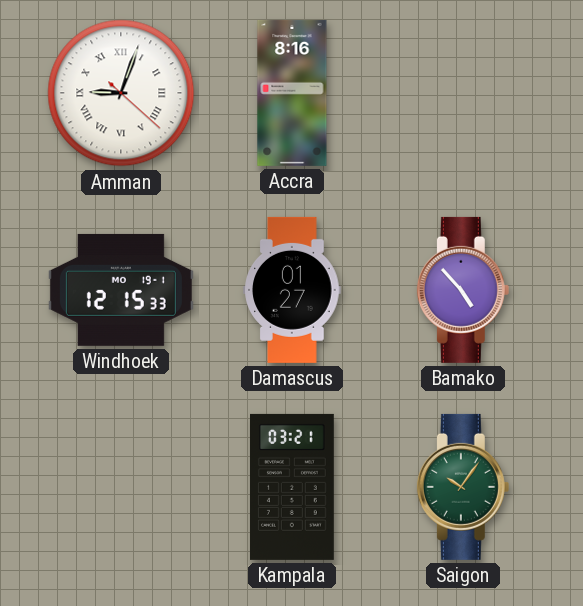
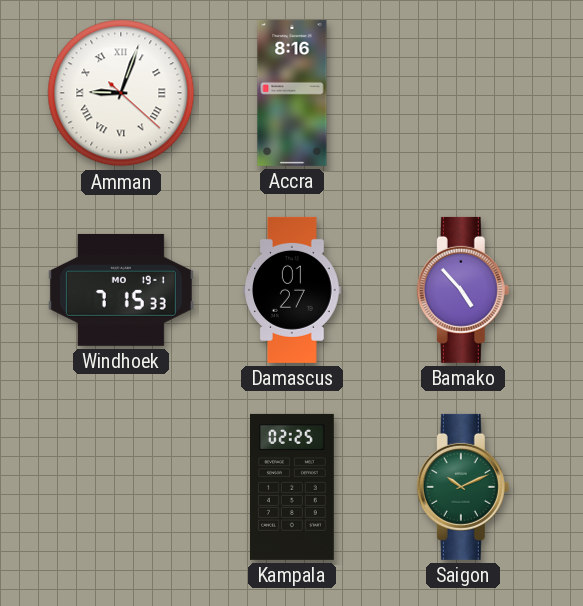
Windhoek: 12:15 -> 7:15
Kampala: 03:21 -> 02:25
Saigon: 10:06 -> 10:11
